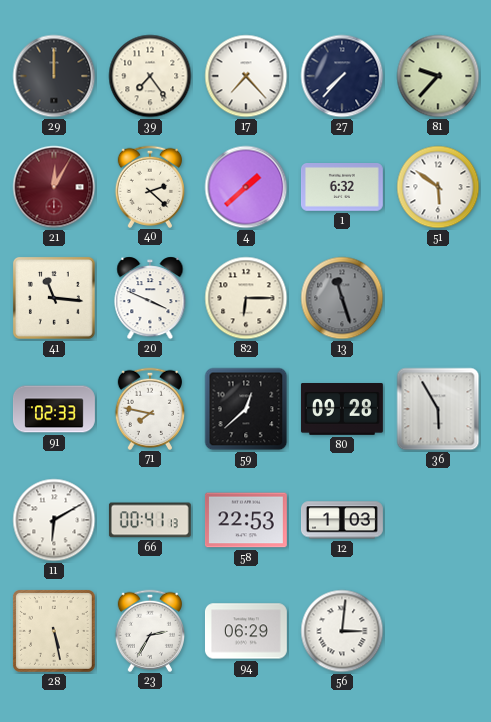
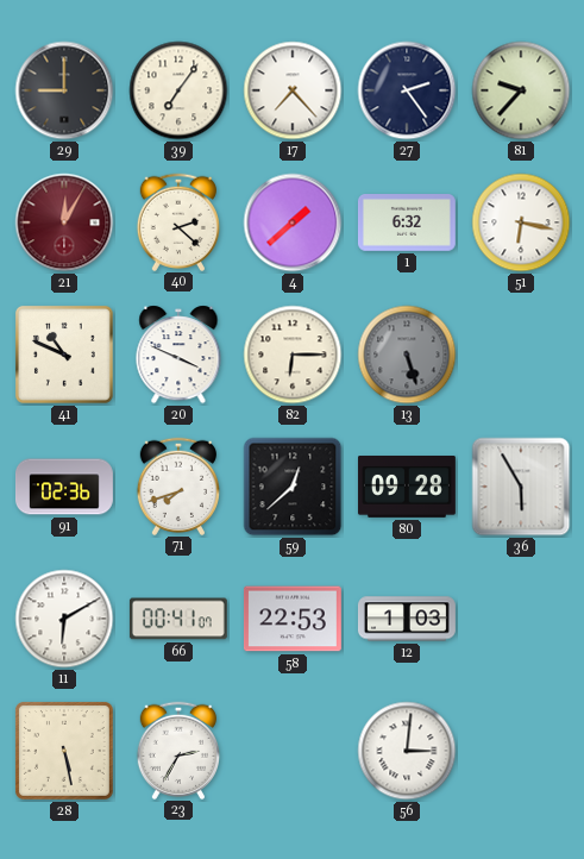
29: 12:00 -> 9:00
39: 7:24 -> 7:06
27: 7:37 -> 2:24
51: 5:51 -> 6:17
41: 11:16 -> 10:49
13: 11:27 -> 5:27
91: 02:33 -> 02:36
71: 7:47 -> 7:42
66: 00:41:13 -> 00:41:07
94: 06:29 -> none
